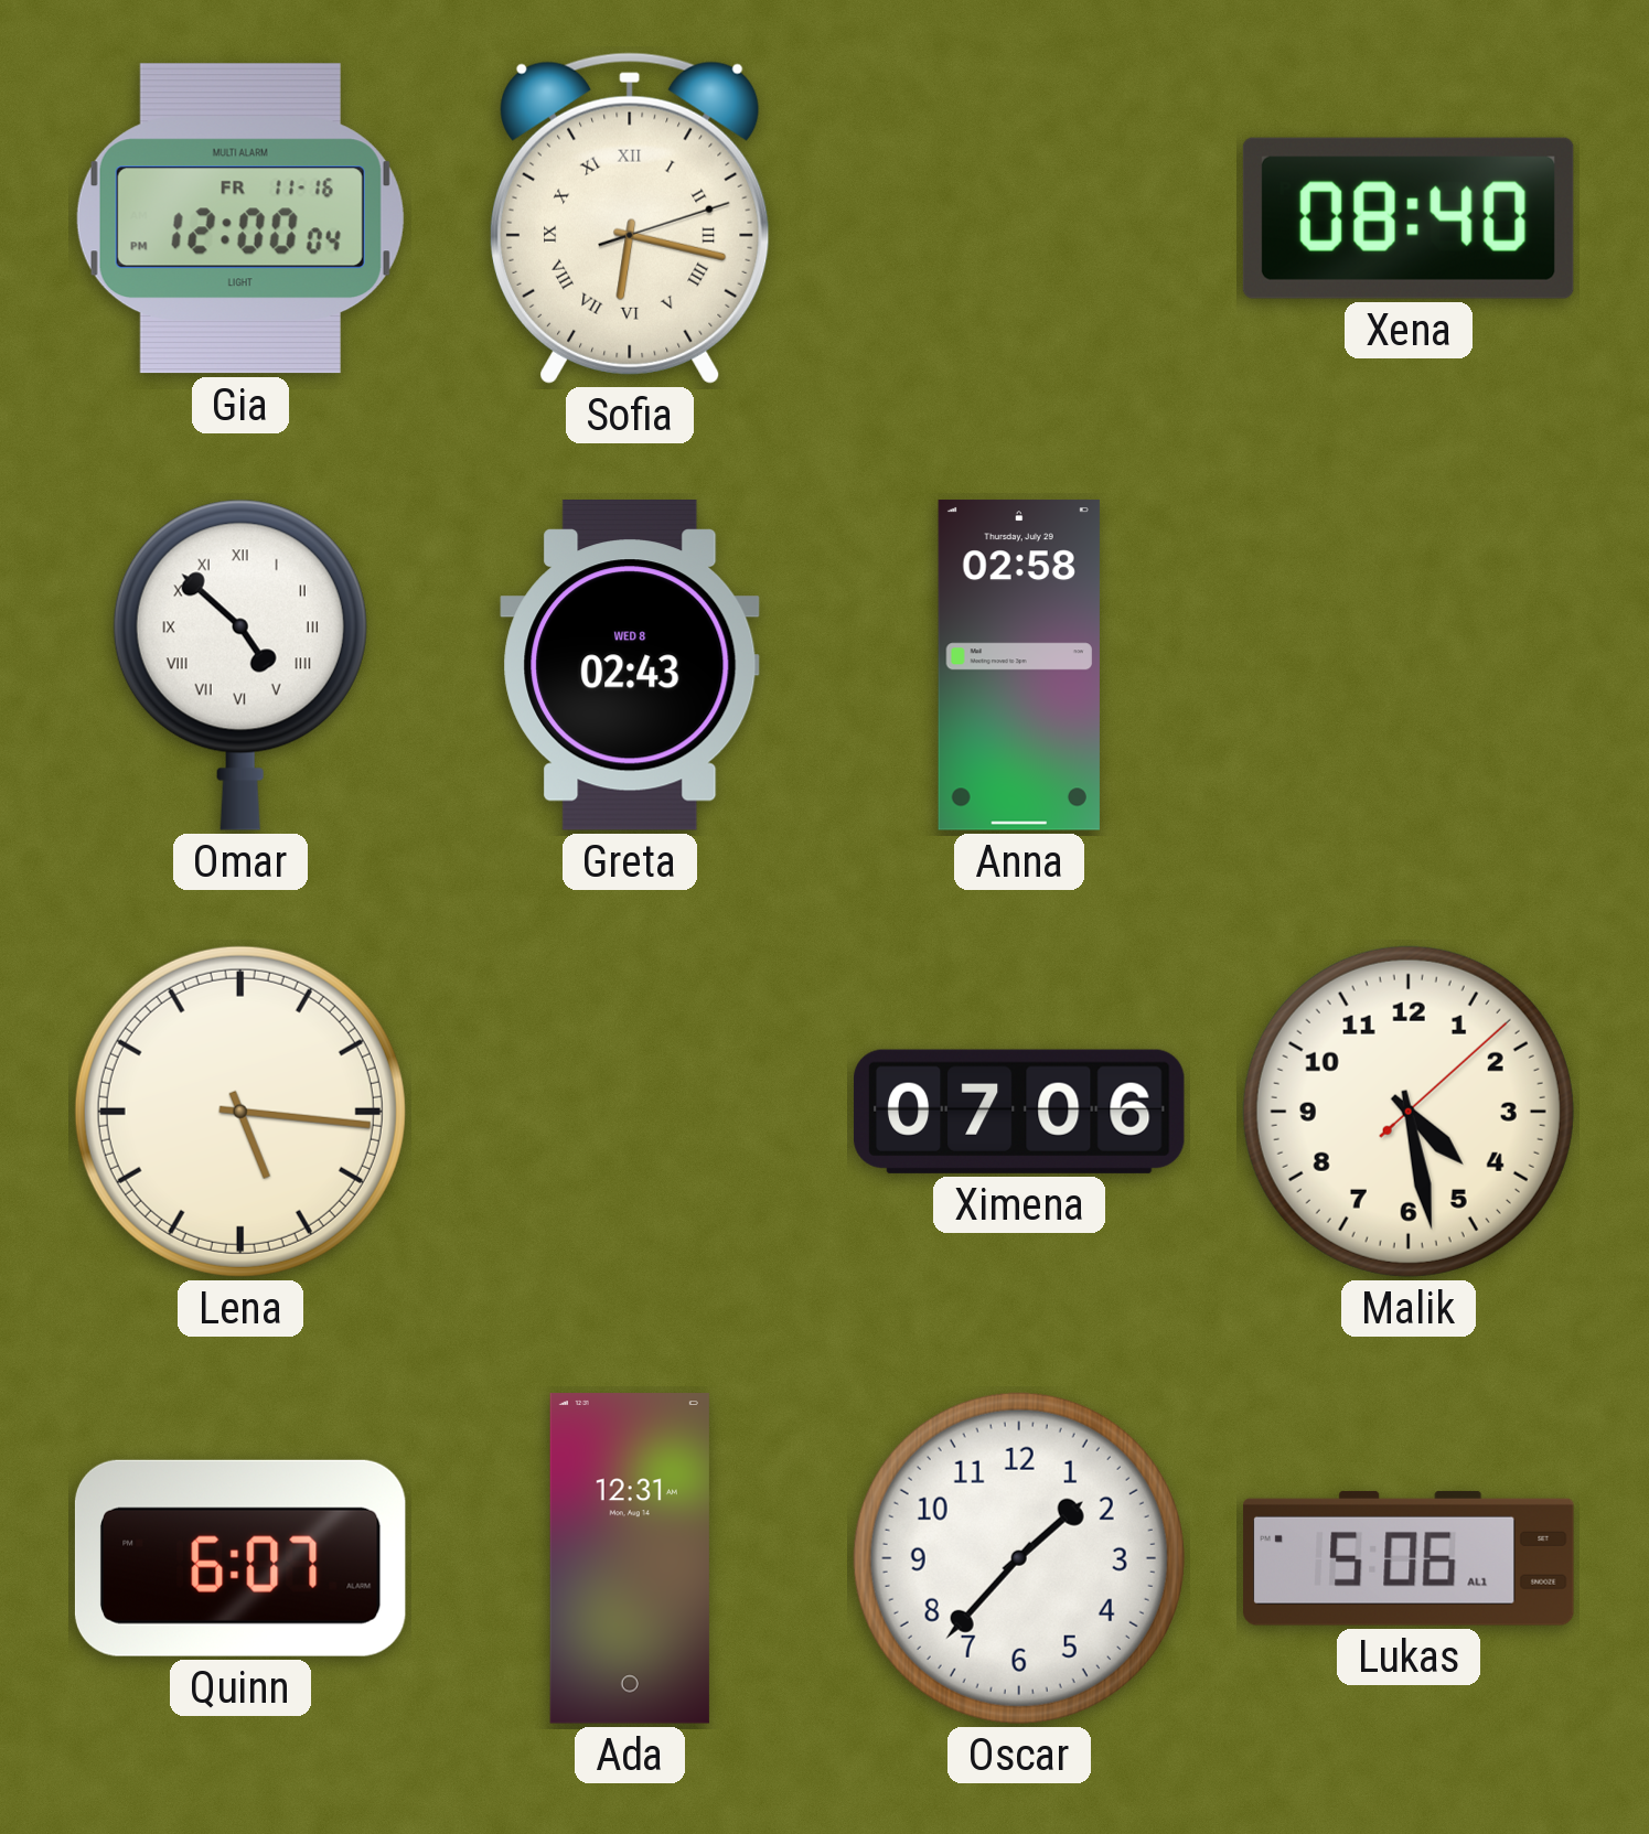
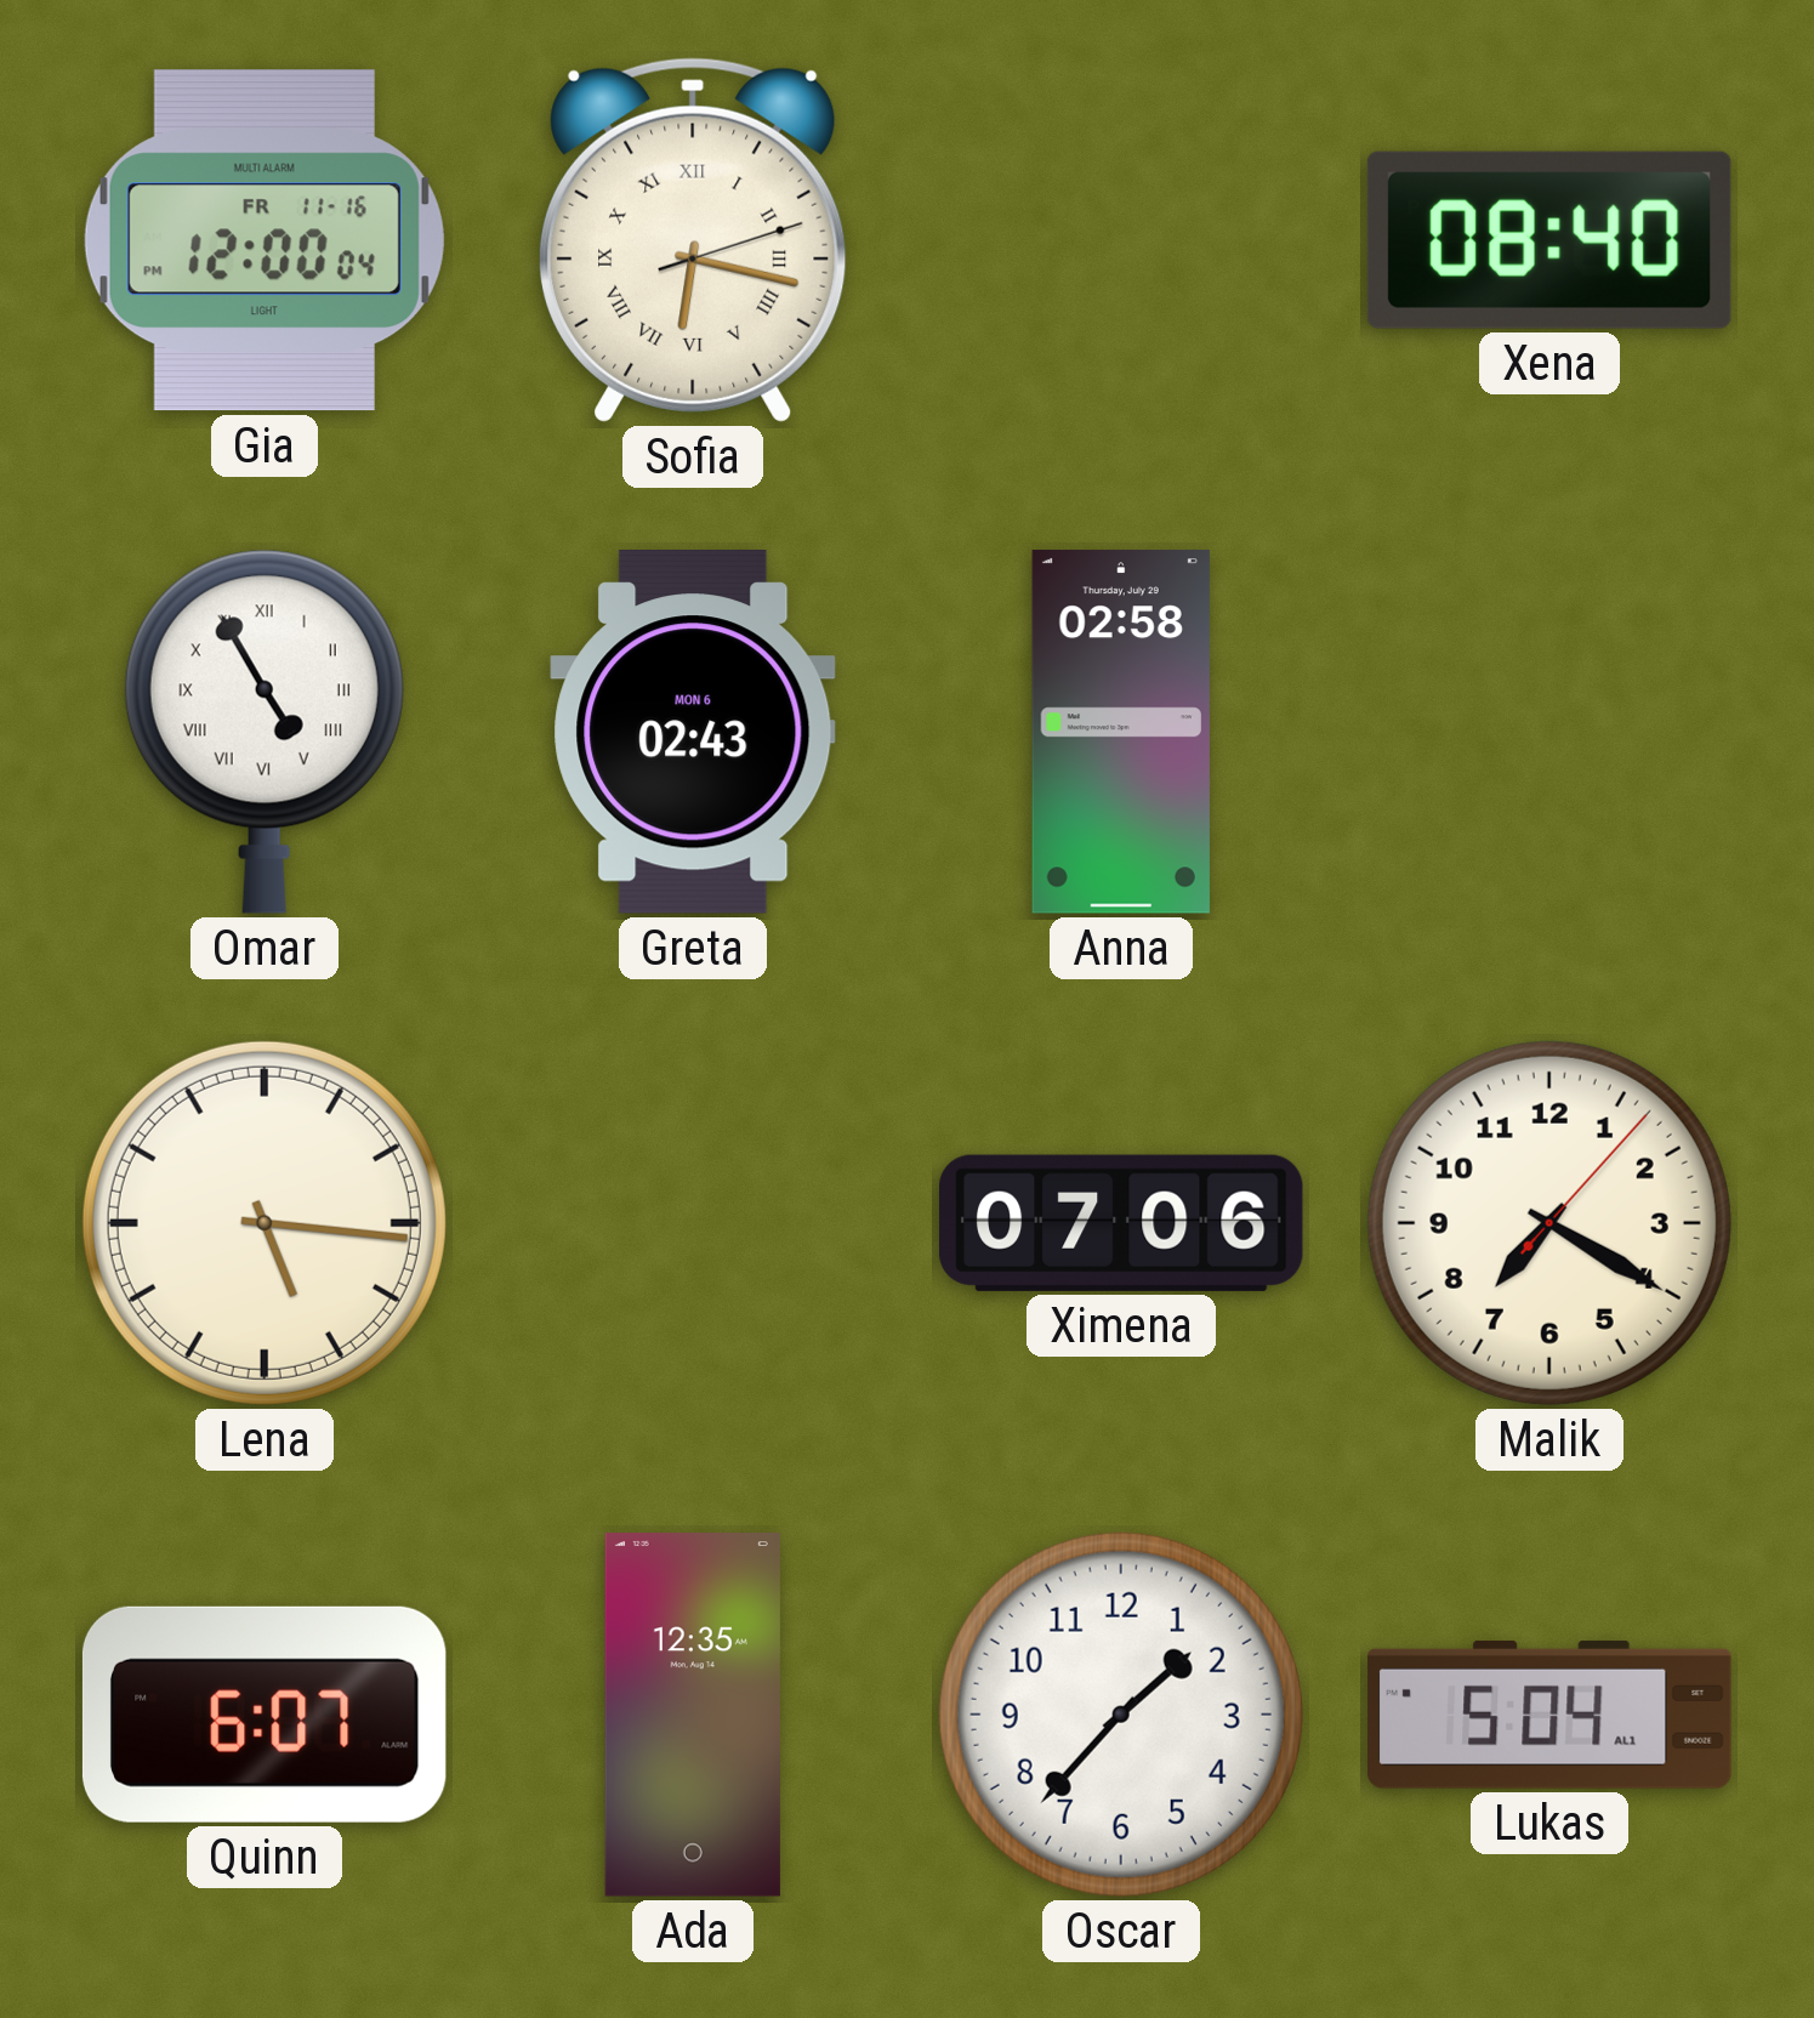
Omar: 4:52 -> 4:55
Greta date: WED 8 -> MON 6
Malik: 4:28 -> 7:20
Ada: 12:31 -> 12:35
Lukas: 5:06 -> 5:04
